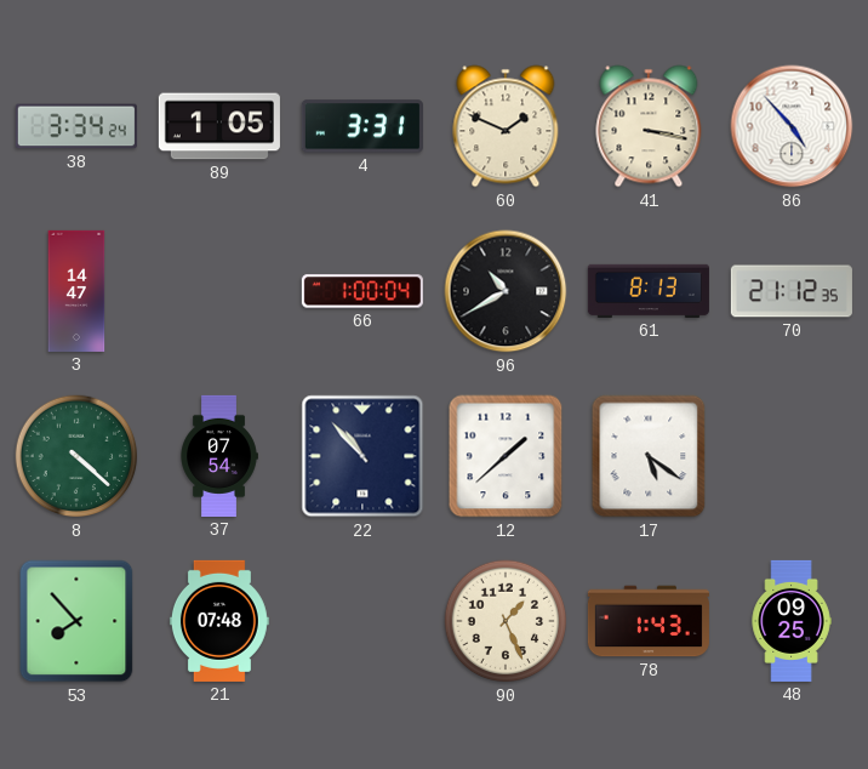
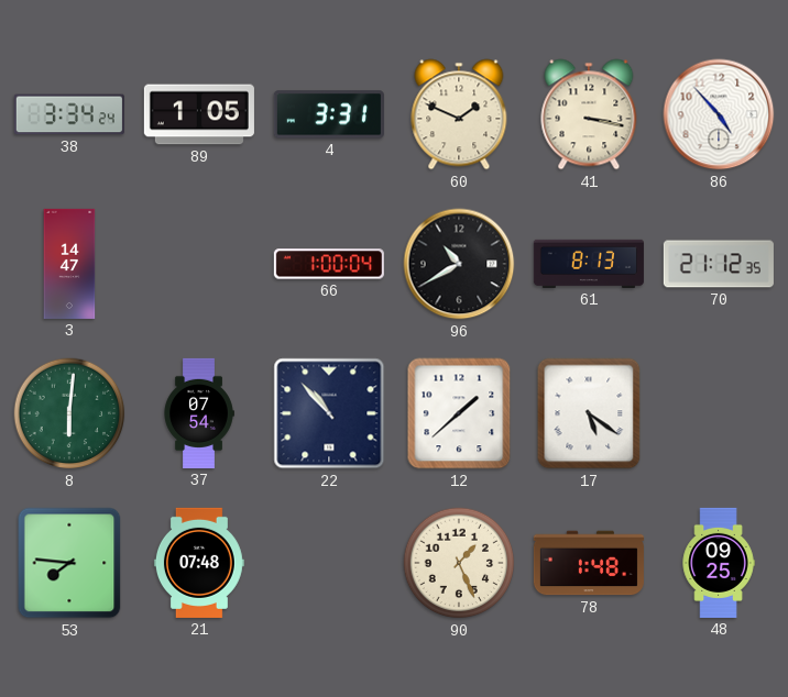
8: 4:22 -> 6:01
53: 7:53 -> 7:46
78: 1:43 -> 1:48
